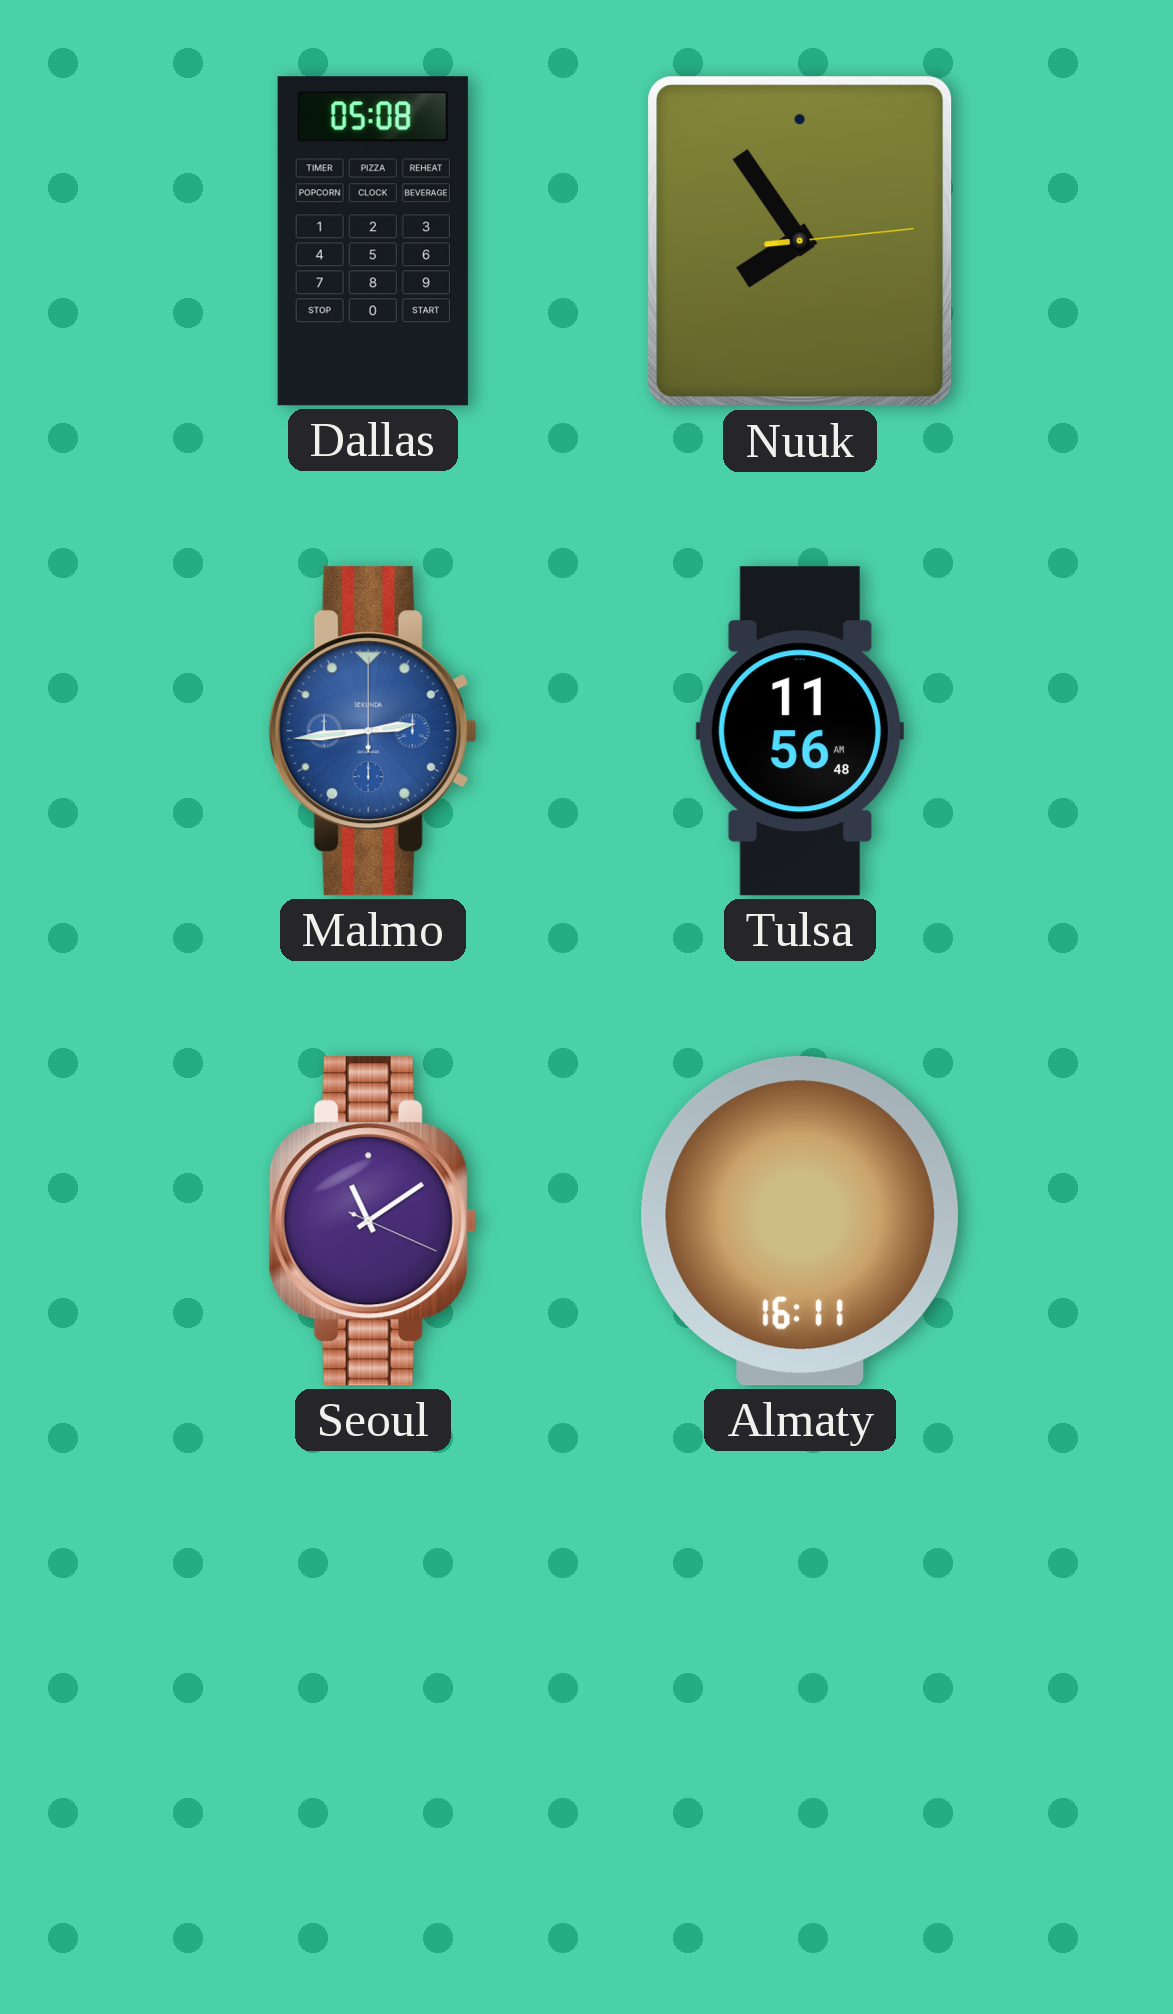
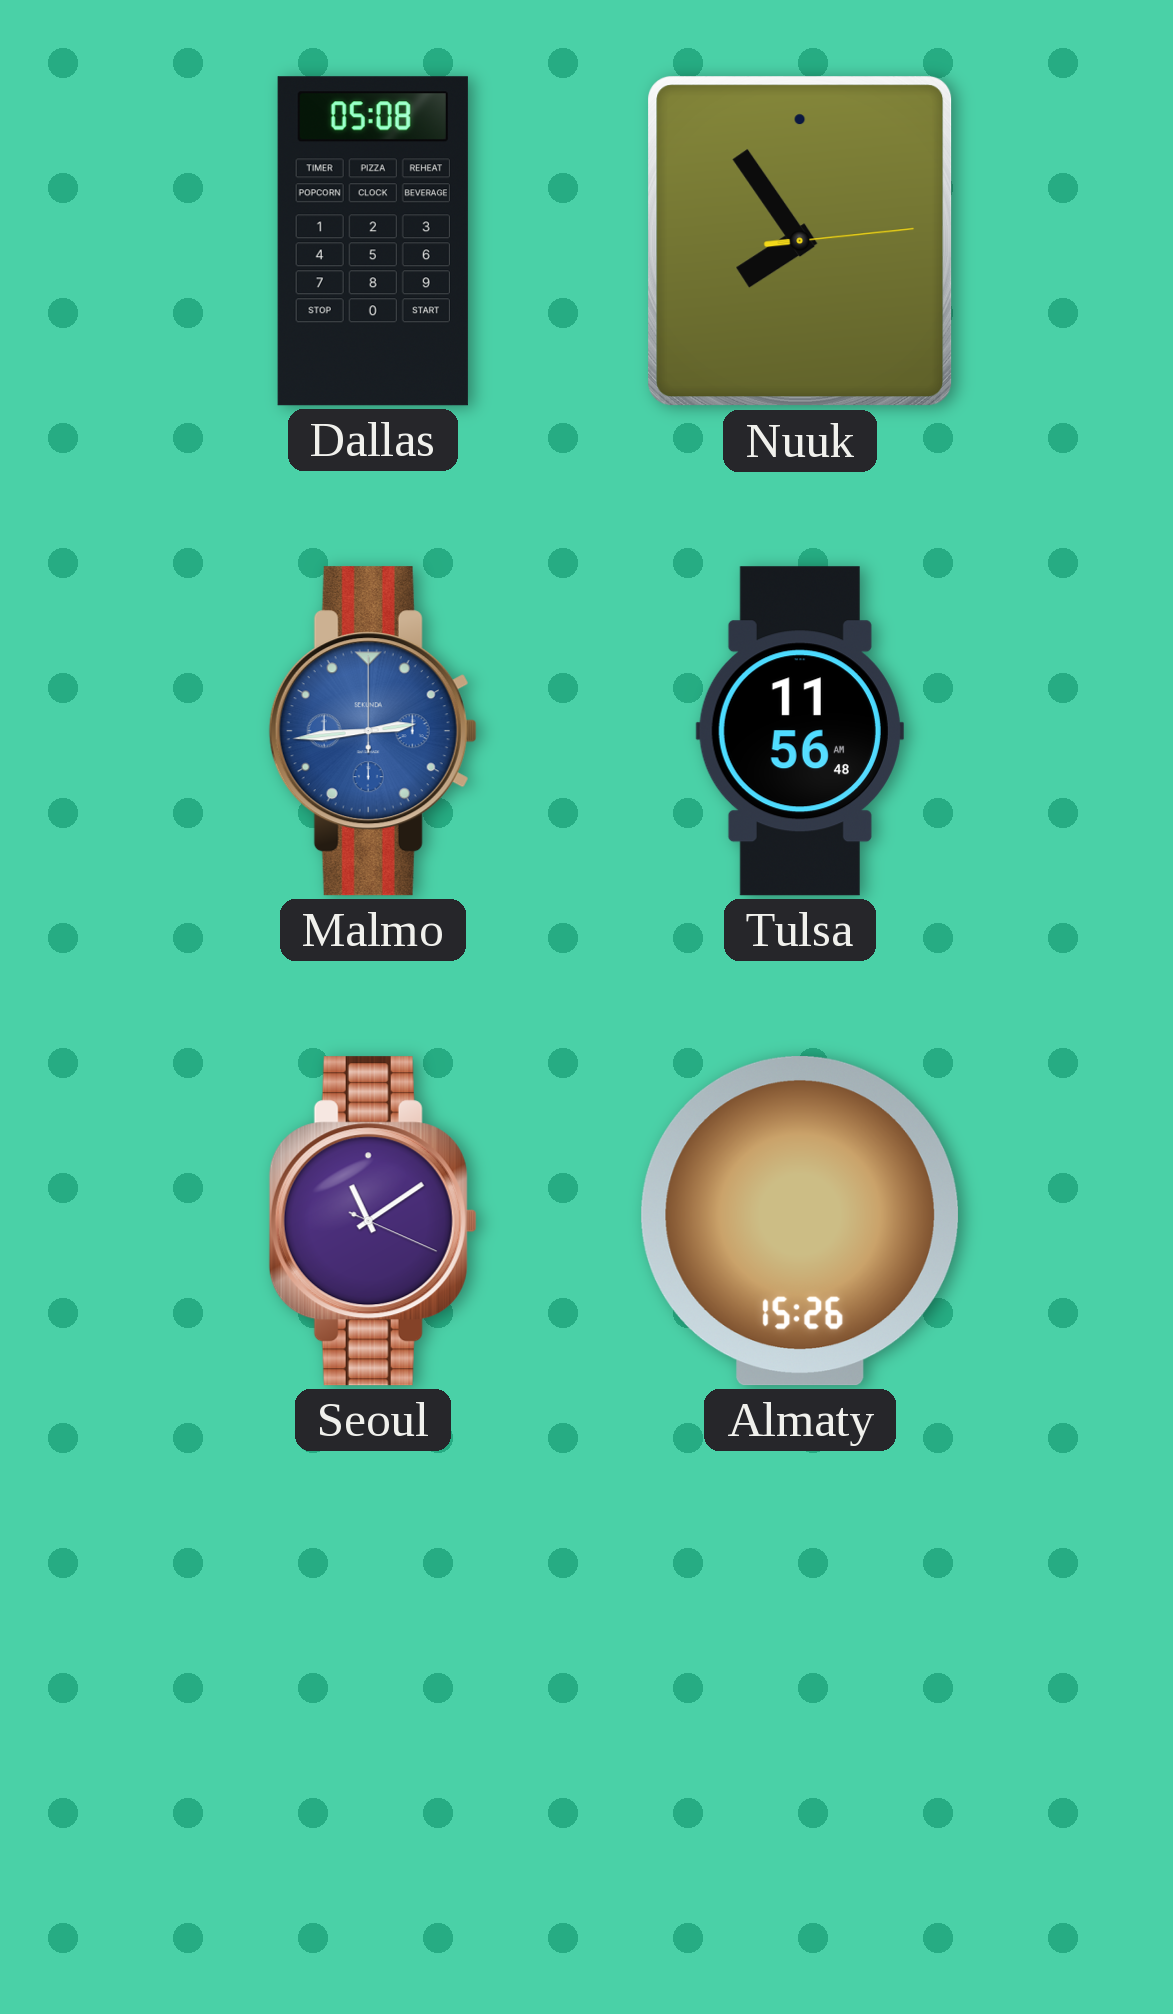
Almaty: 16:11 -> 15:26
